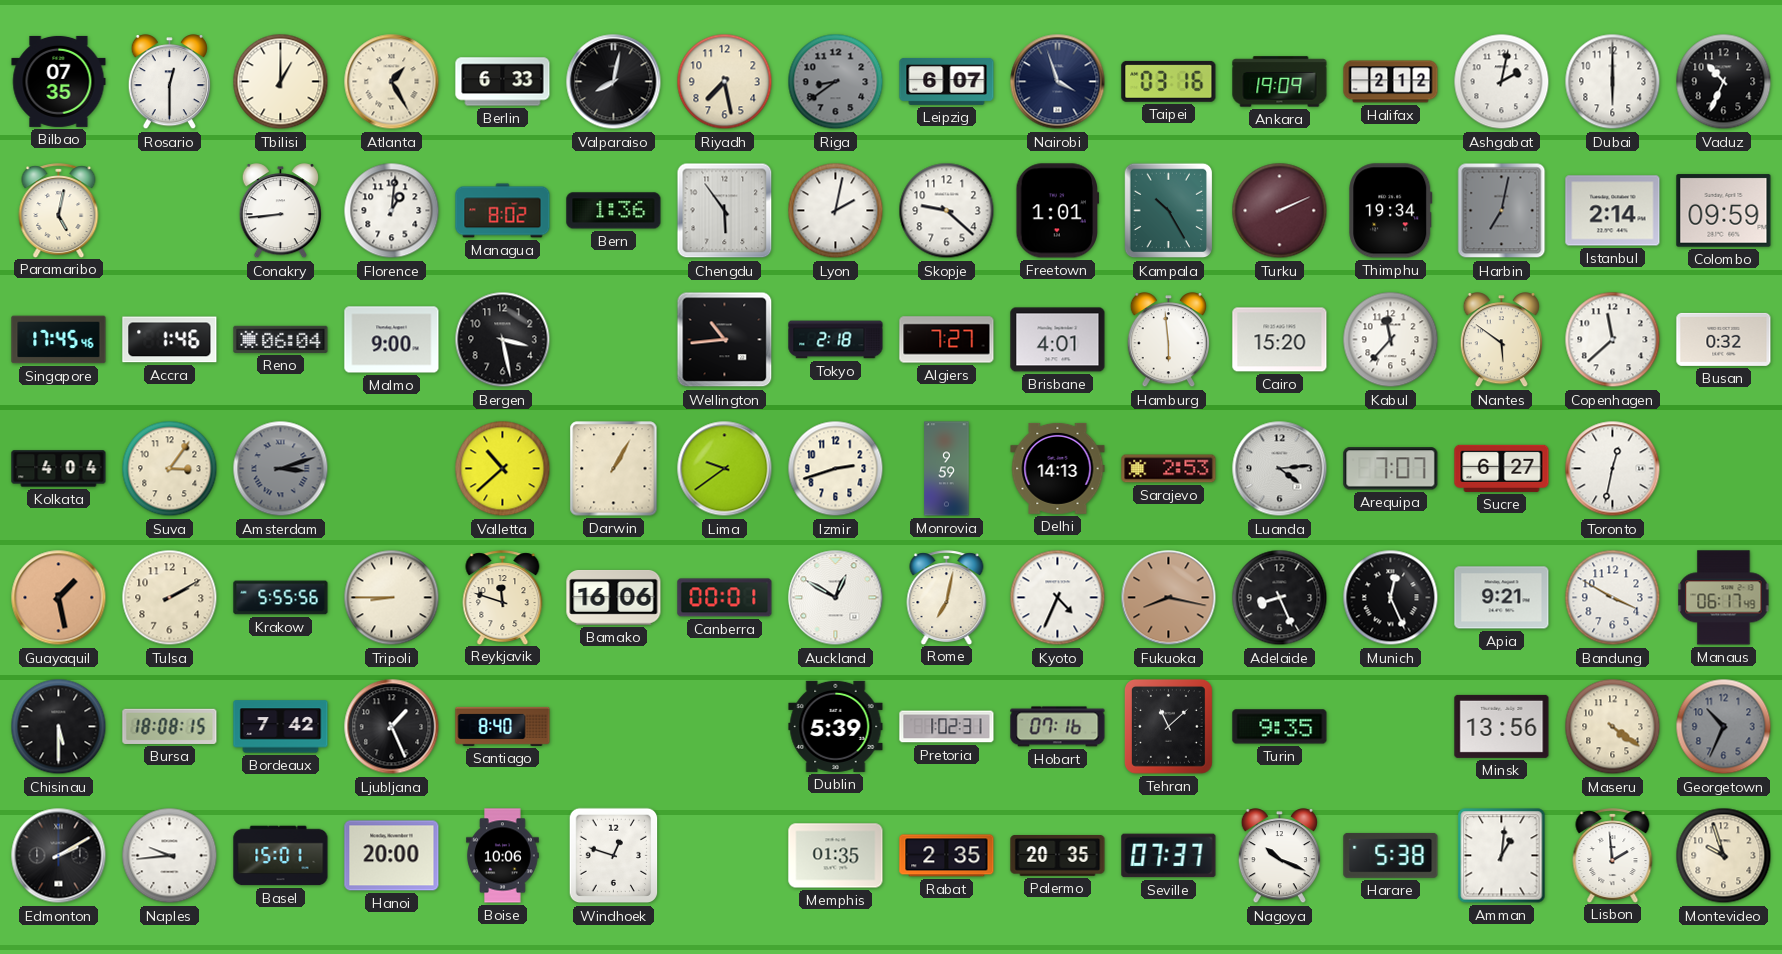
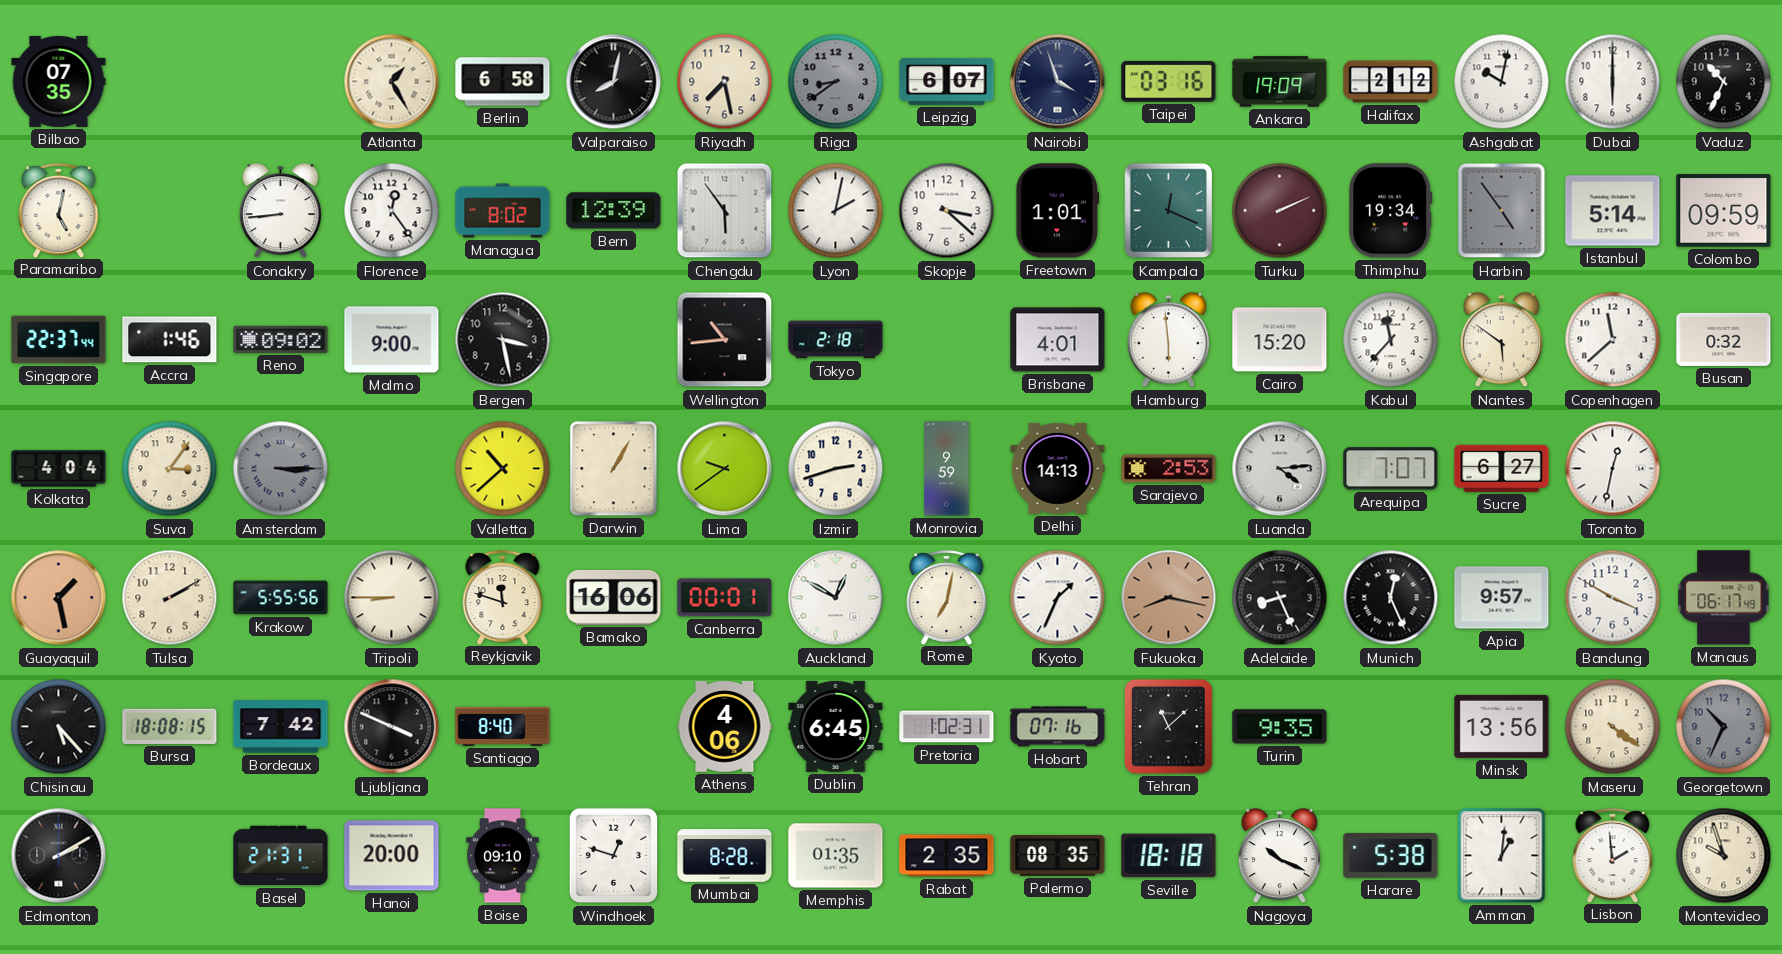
Rosario: 12:30 -> none
Tbilisi: 1:00 -> none
Berlin: 6:33 -> 6:58
Ashgabat: 2:02 -> 10:02
Florence: 1:01 -> 12:24
Bern: 1:36 -> 12:39
Skopje: 9:22 -> 3:22
Kampala: 10:25 -> 12:19
Harbin: 7:02 -> 4:54
Istanbul: 2:14 -> 5:14
Singapore: 17:45 -> 22:37
Reno: 06:04 -> 09:02
Algiers: 7:27 -> none
Amsterdam: 3:12 -> 3:15
Kyoto: 4:34 -> 1:34
Apia: 9:21 -> 9:57
Chisinau: 5:30 -> 5:23
Ljubljana: 1:26 -> 3:49
Athens: none -> 4:06
Dublin: 5:39 -> 6:45
Naples: 9:44 -> none
Basel: 15:01 -> 21:31
Boise: 10:06 -> 09:10
Mumbai: none -> 8:28
Palermo: 20:35 -> 08:35
Seville: 07:37 -> 18:18
